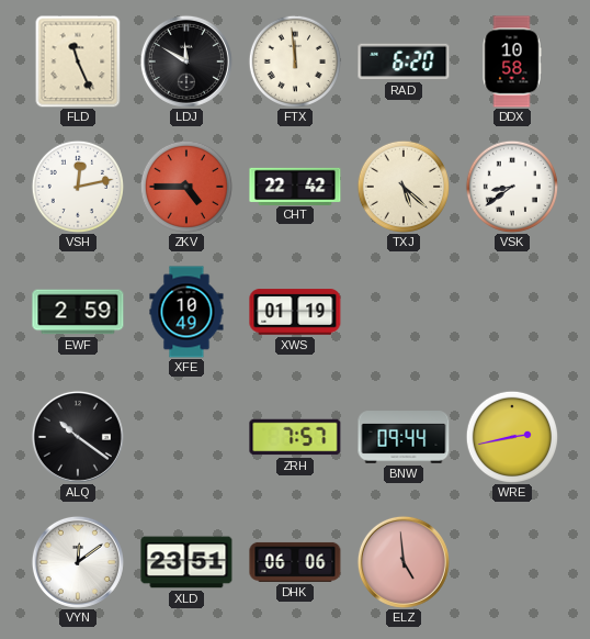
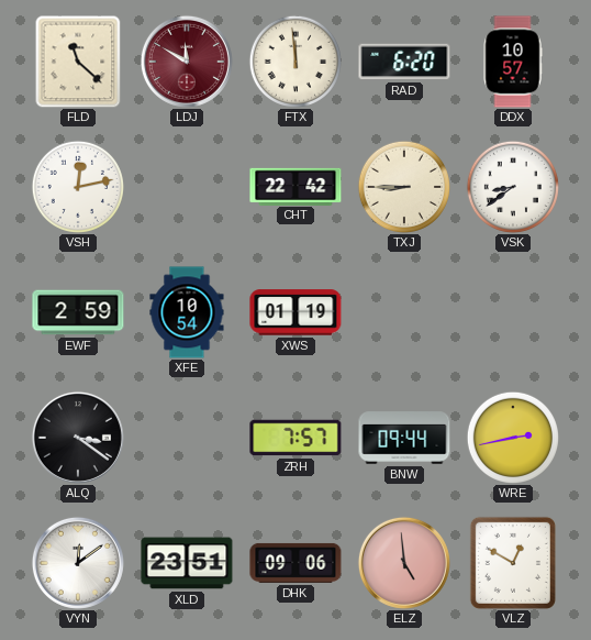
FLD: 11:26 -> 11:22
LDJ dial: black -> burgundy
DDX: 10:58 -> 10:57
ZKV: 4:45 -> none
TXJ: 5:22 -> 8:45
XFE: 10:49 -> 10:54
ALQ: 10:21 -> 3:21
DHK: 06:06 -> 09:06
VLZ: none -> 12:50
